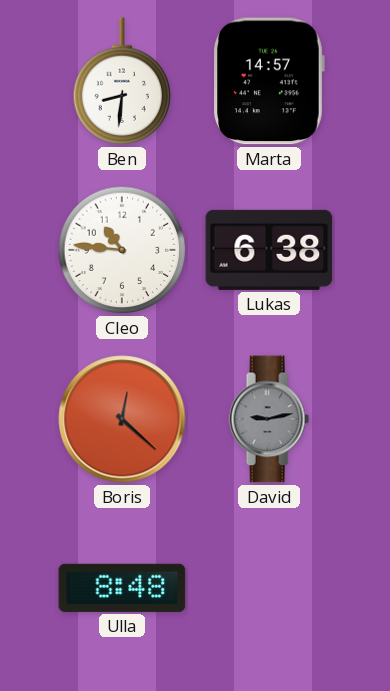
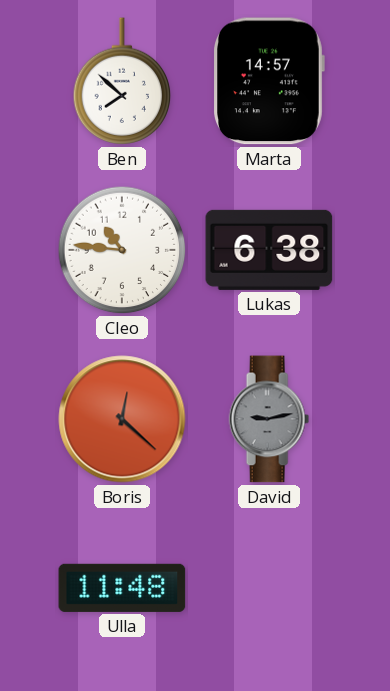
Ben: 8:31 -> 7:52
Ulla: 8:48 -> 11:48
